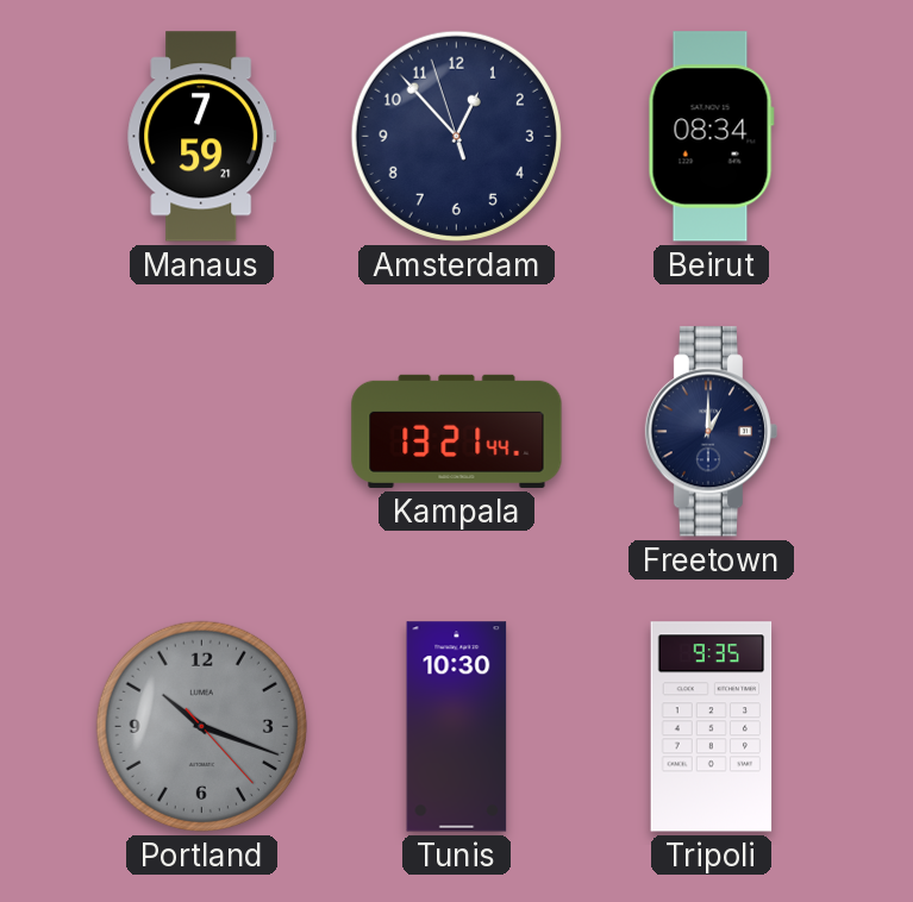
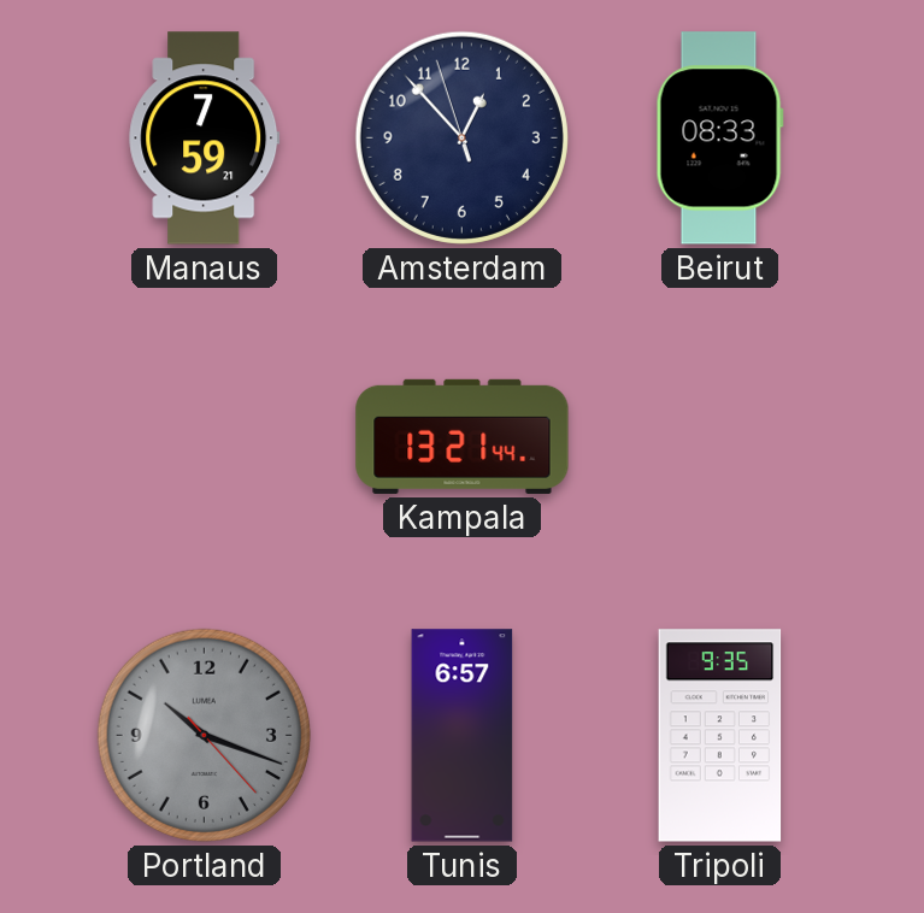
Beirut: 08:34 -> 08:33
Freetown: 1:00 -> none
Tunis: 10:30 -> 6:57
